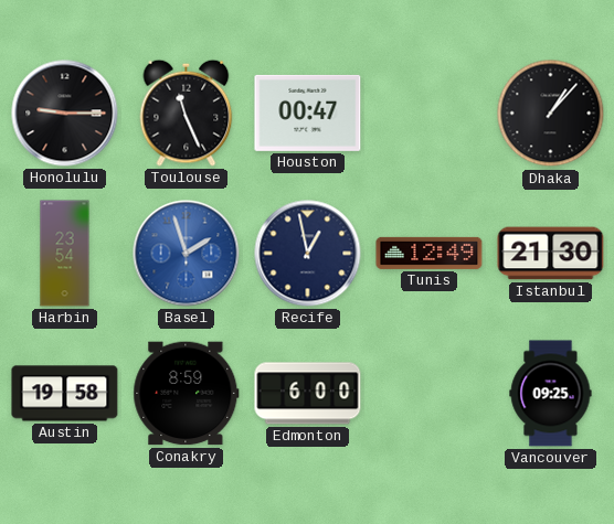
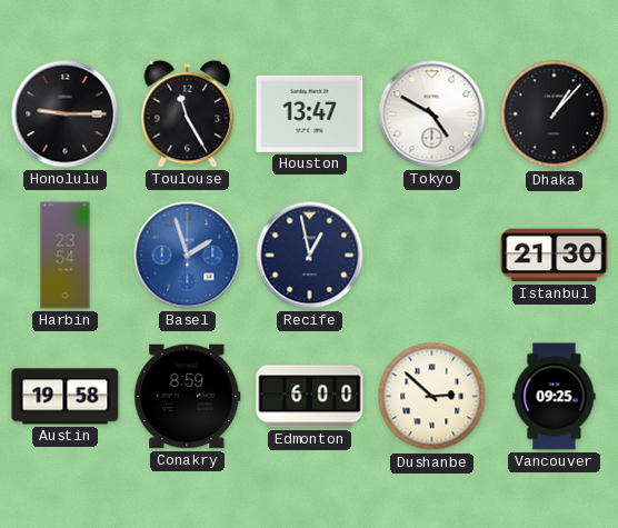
Toulouse: 11:26 -> 11:25
Houston: 00:47 -> 13:47
Tokyo: none -> 4:50
Tunis: 12:49 -> none
Dushanbe: none -> 2:52
